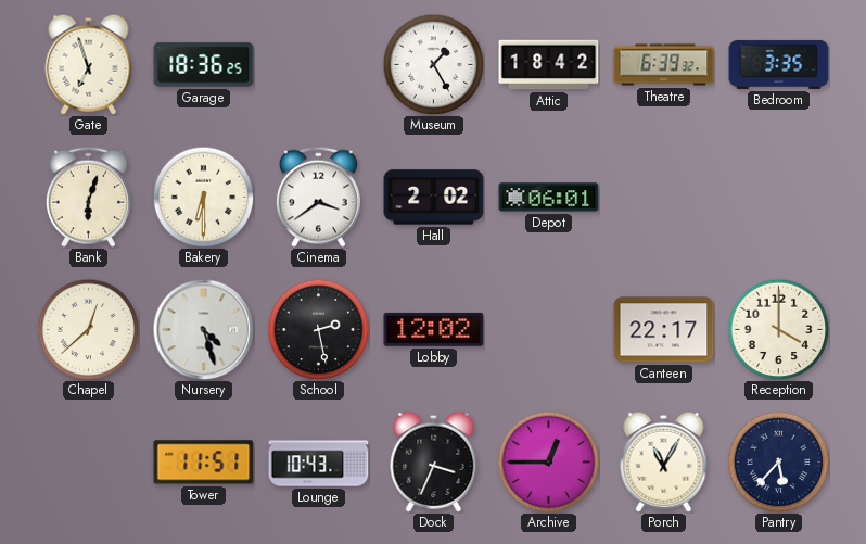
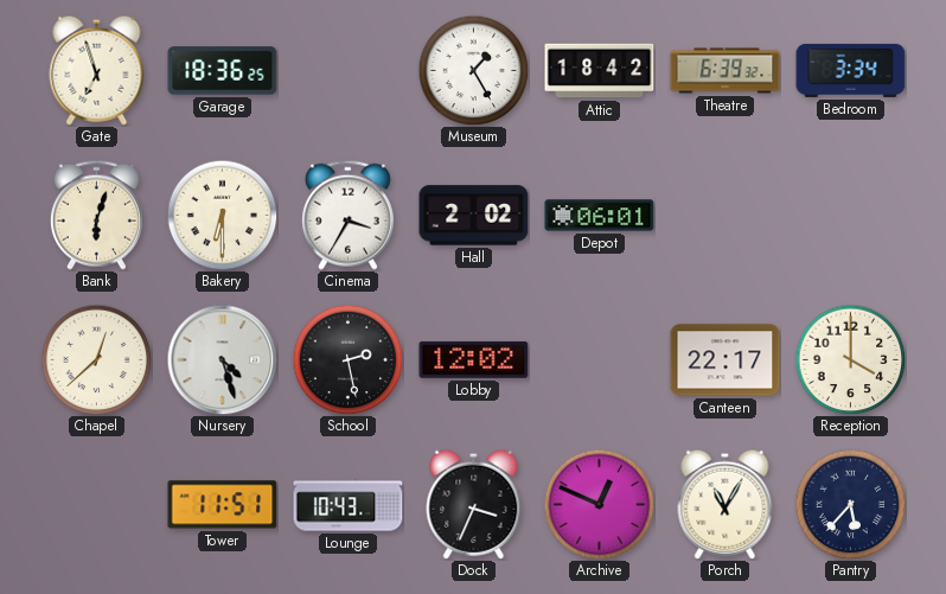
Bedroom: 3:35 -> 3:34
Cinema: 3:39 -> 3:35
Archive: 12:45 -> 12:49
